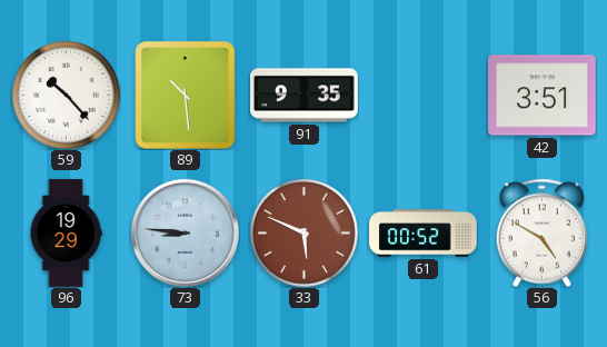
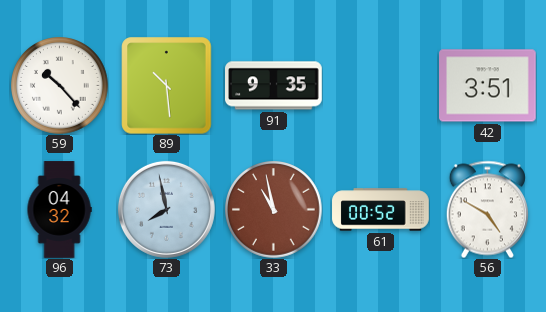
96: 19:29 -> 04:32
73: 8:46 -> 7:58
33: 5:49 -> 10:58
